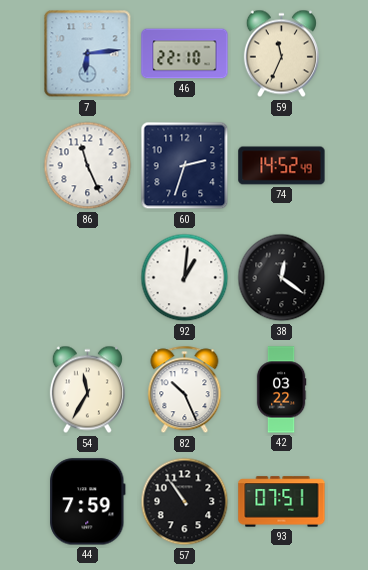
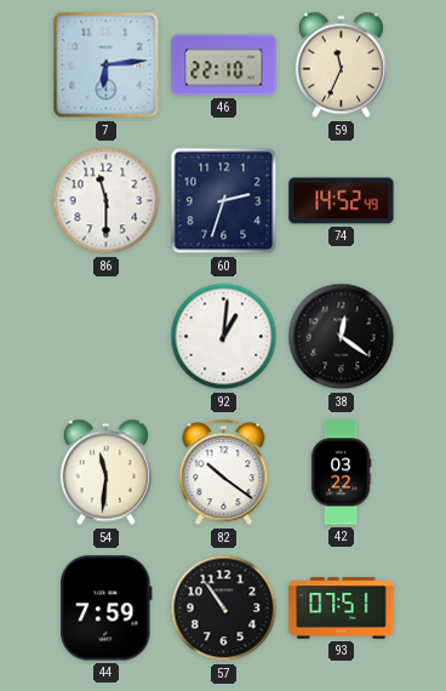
86: 11:26 -> 11:30
54: 11:35 -> 11:31
82: 10:26 -> 10:21
